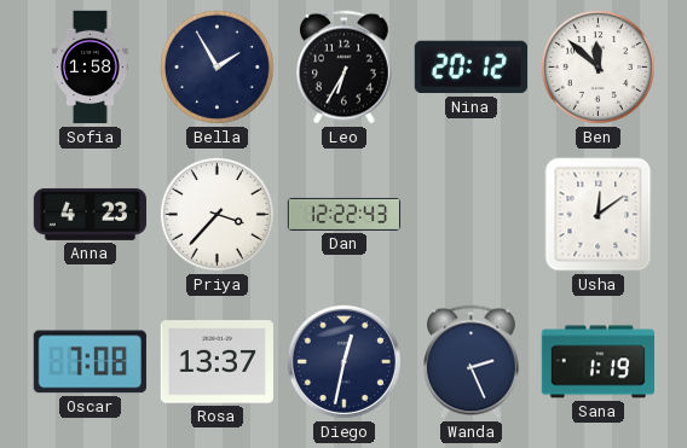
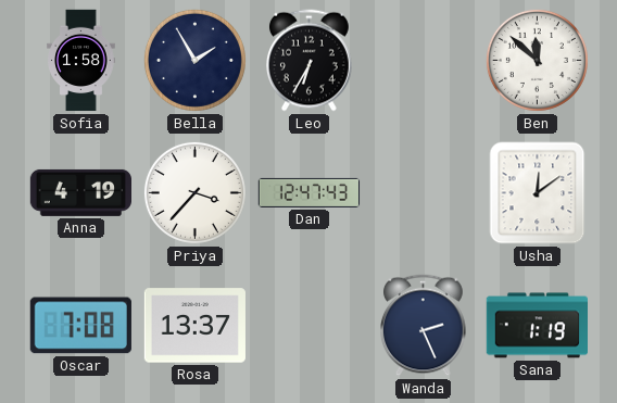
Nina: 20:12 -> none
Anna: 4:23 -> 4:19
Dan: 12:22 -> 12:47
Diego: 12:32 -> none
